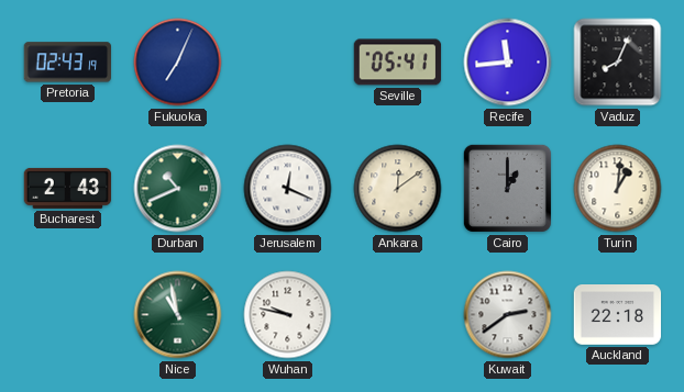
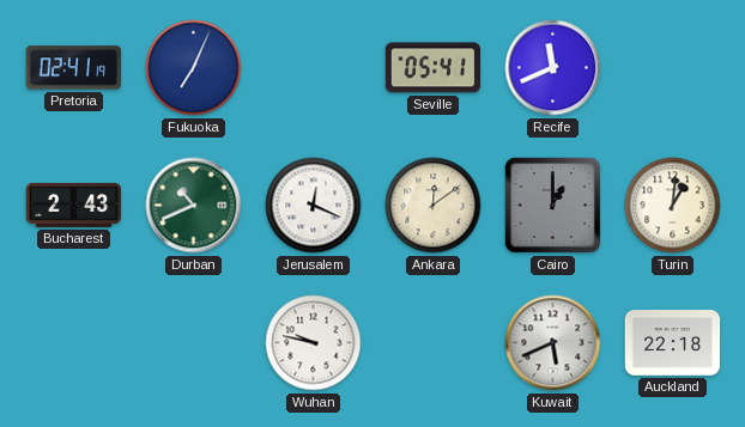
Pretoria: 02:43 -> 02:41
Recife: 11:44 -> 11:41
Vaduz: 8:04 -> none
Nice: 10:58 -> none
Kuwait: 2:39 -> 5:41
